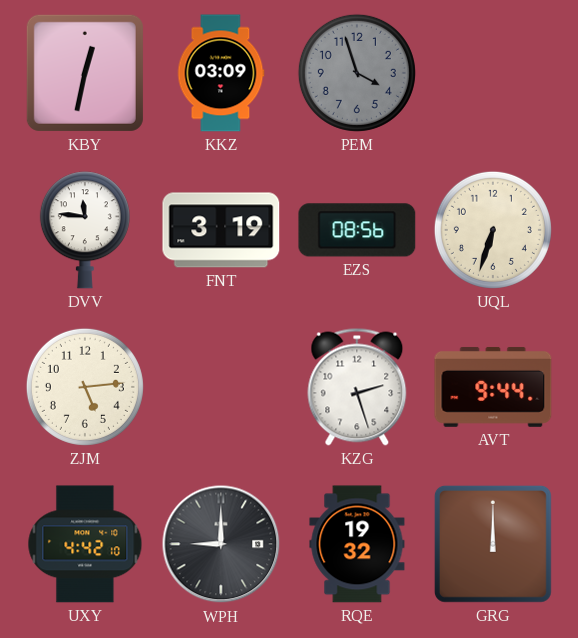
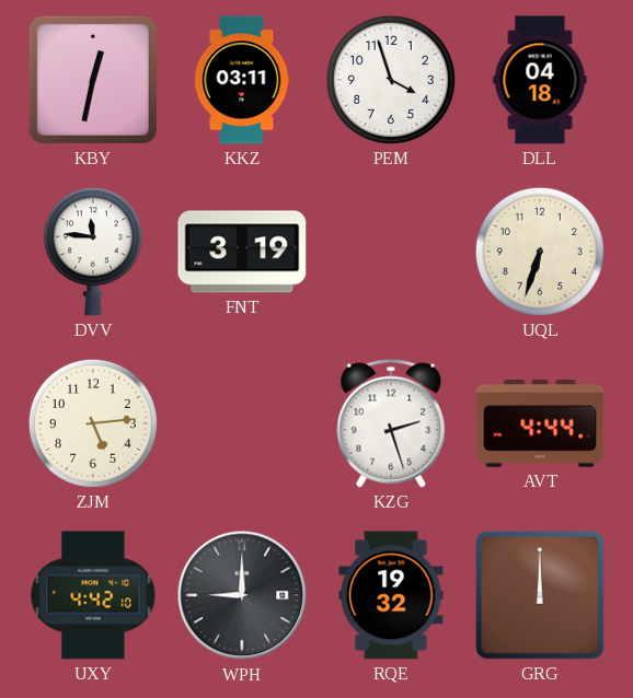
KKZ: 03:09 -> 03:11
PEM dial: grey -> white
DLL: none -> 04:18
EZS: 08:56 -> none
AVT: 9:44 -> 4:44
